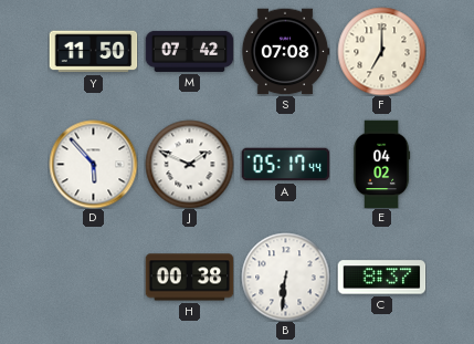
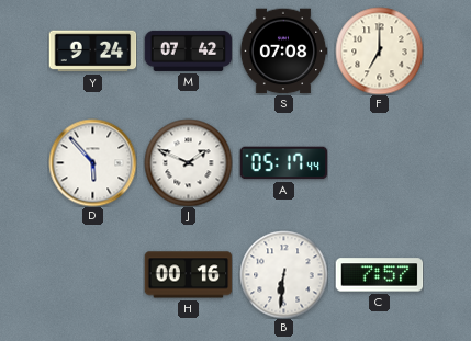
Y: 11:50 -> 9:24
E: 04:02 -> none
H: 00:38 -> 00:16
C: 8:37 -> 7:57
